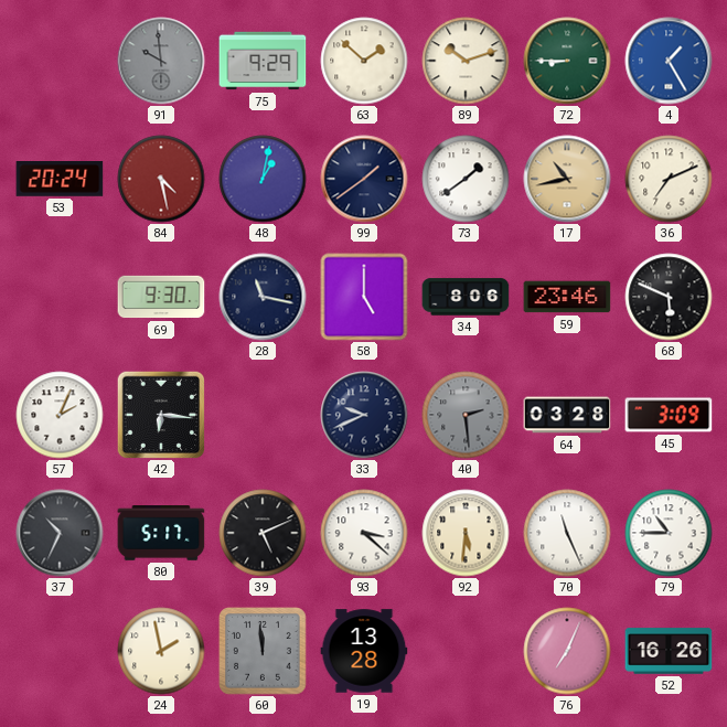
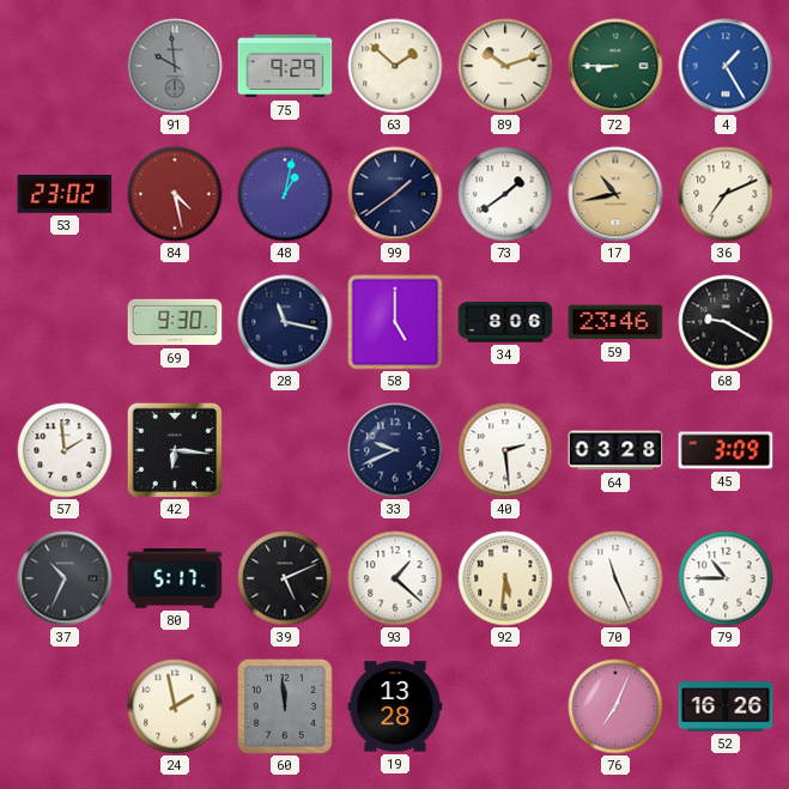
53: 20:24 -> 23:02
68: 5:49 -> 9:20
57: 2:04 -> 1:59
40 dial: grey -> white
93: 3:22 -> 1:22
